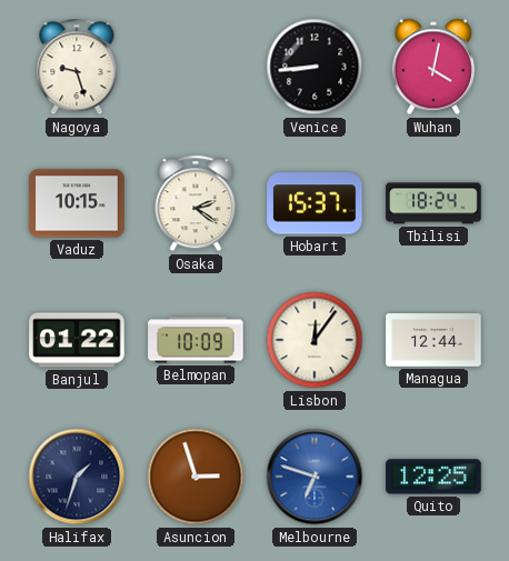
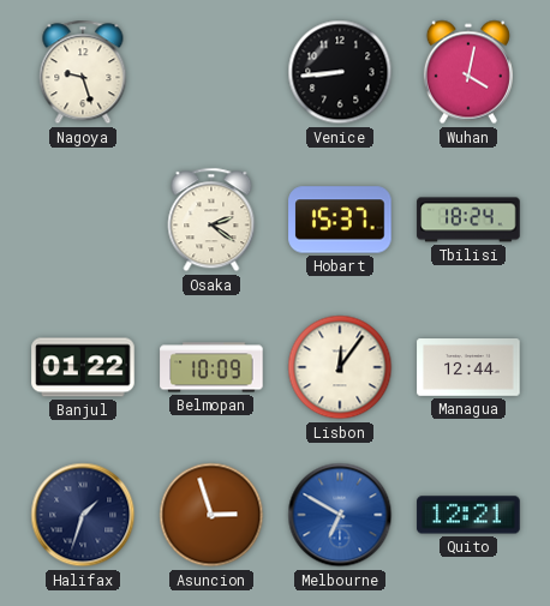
Vaduz: 10:15 -> none
Melbourne: 6:48 -> 6:50
Quito: 12:25 -> 12:21
